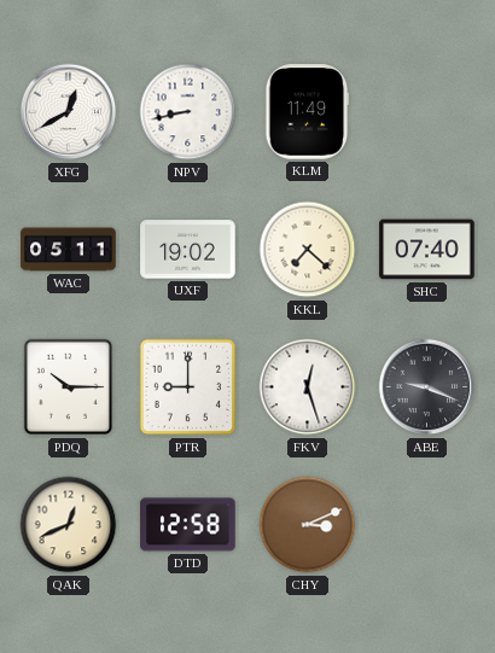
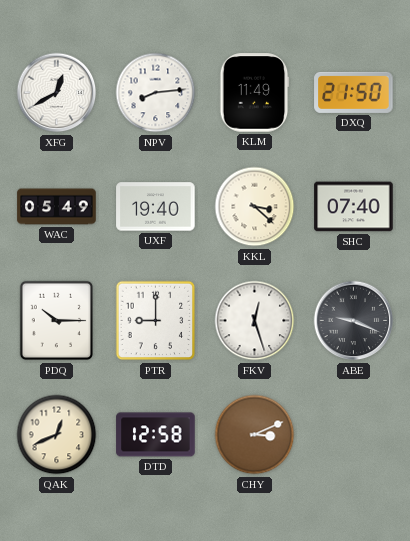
NPV: 8:43 -> 8:14
DXQ: none -> 21:50
WAC: 05:11 -> 05:49
UXF: 19:02 -> 19:40
KKL: 7:22 -> 3:22
